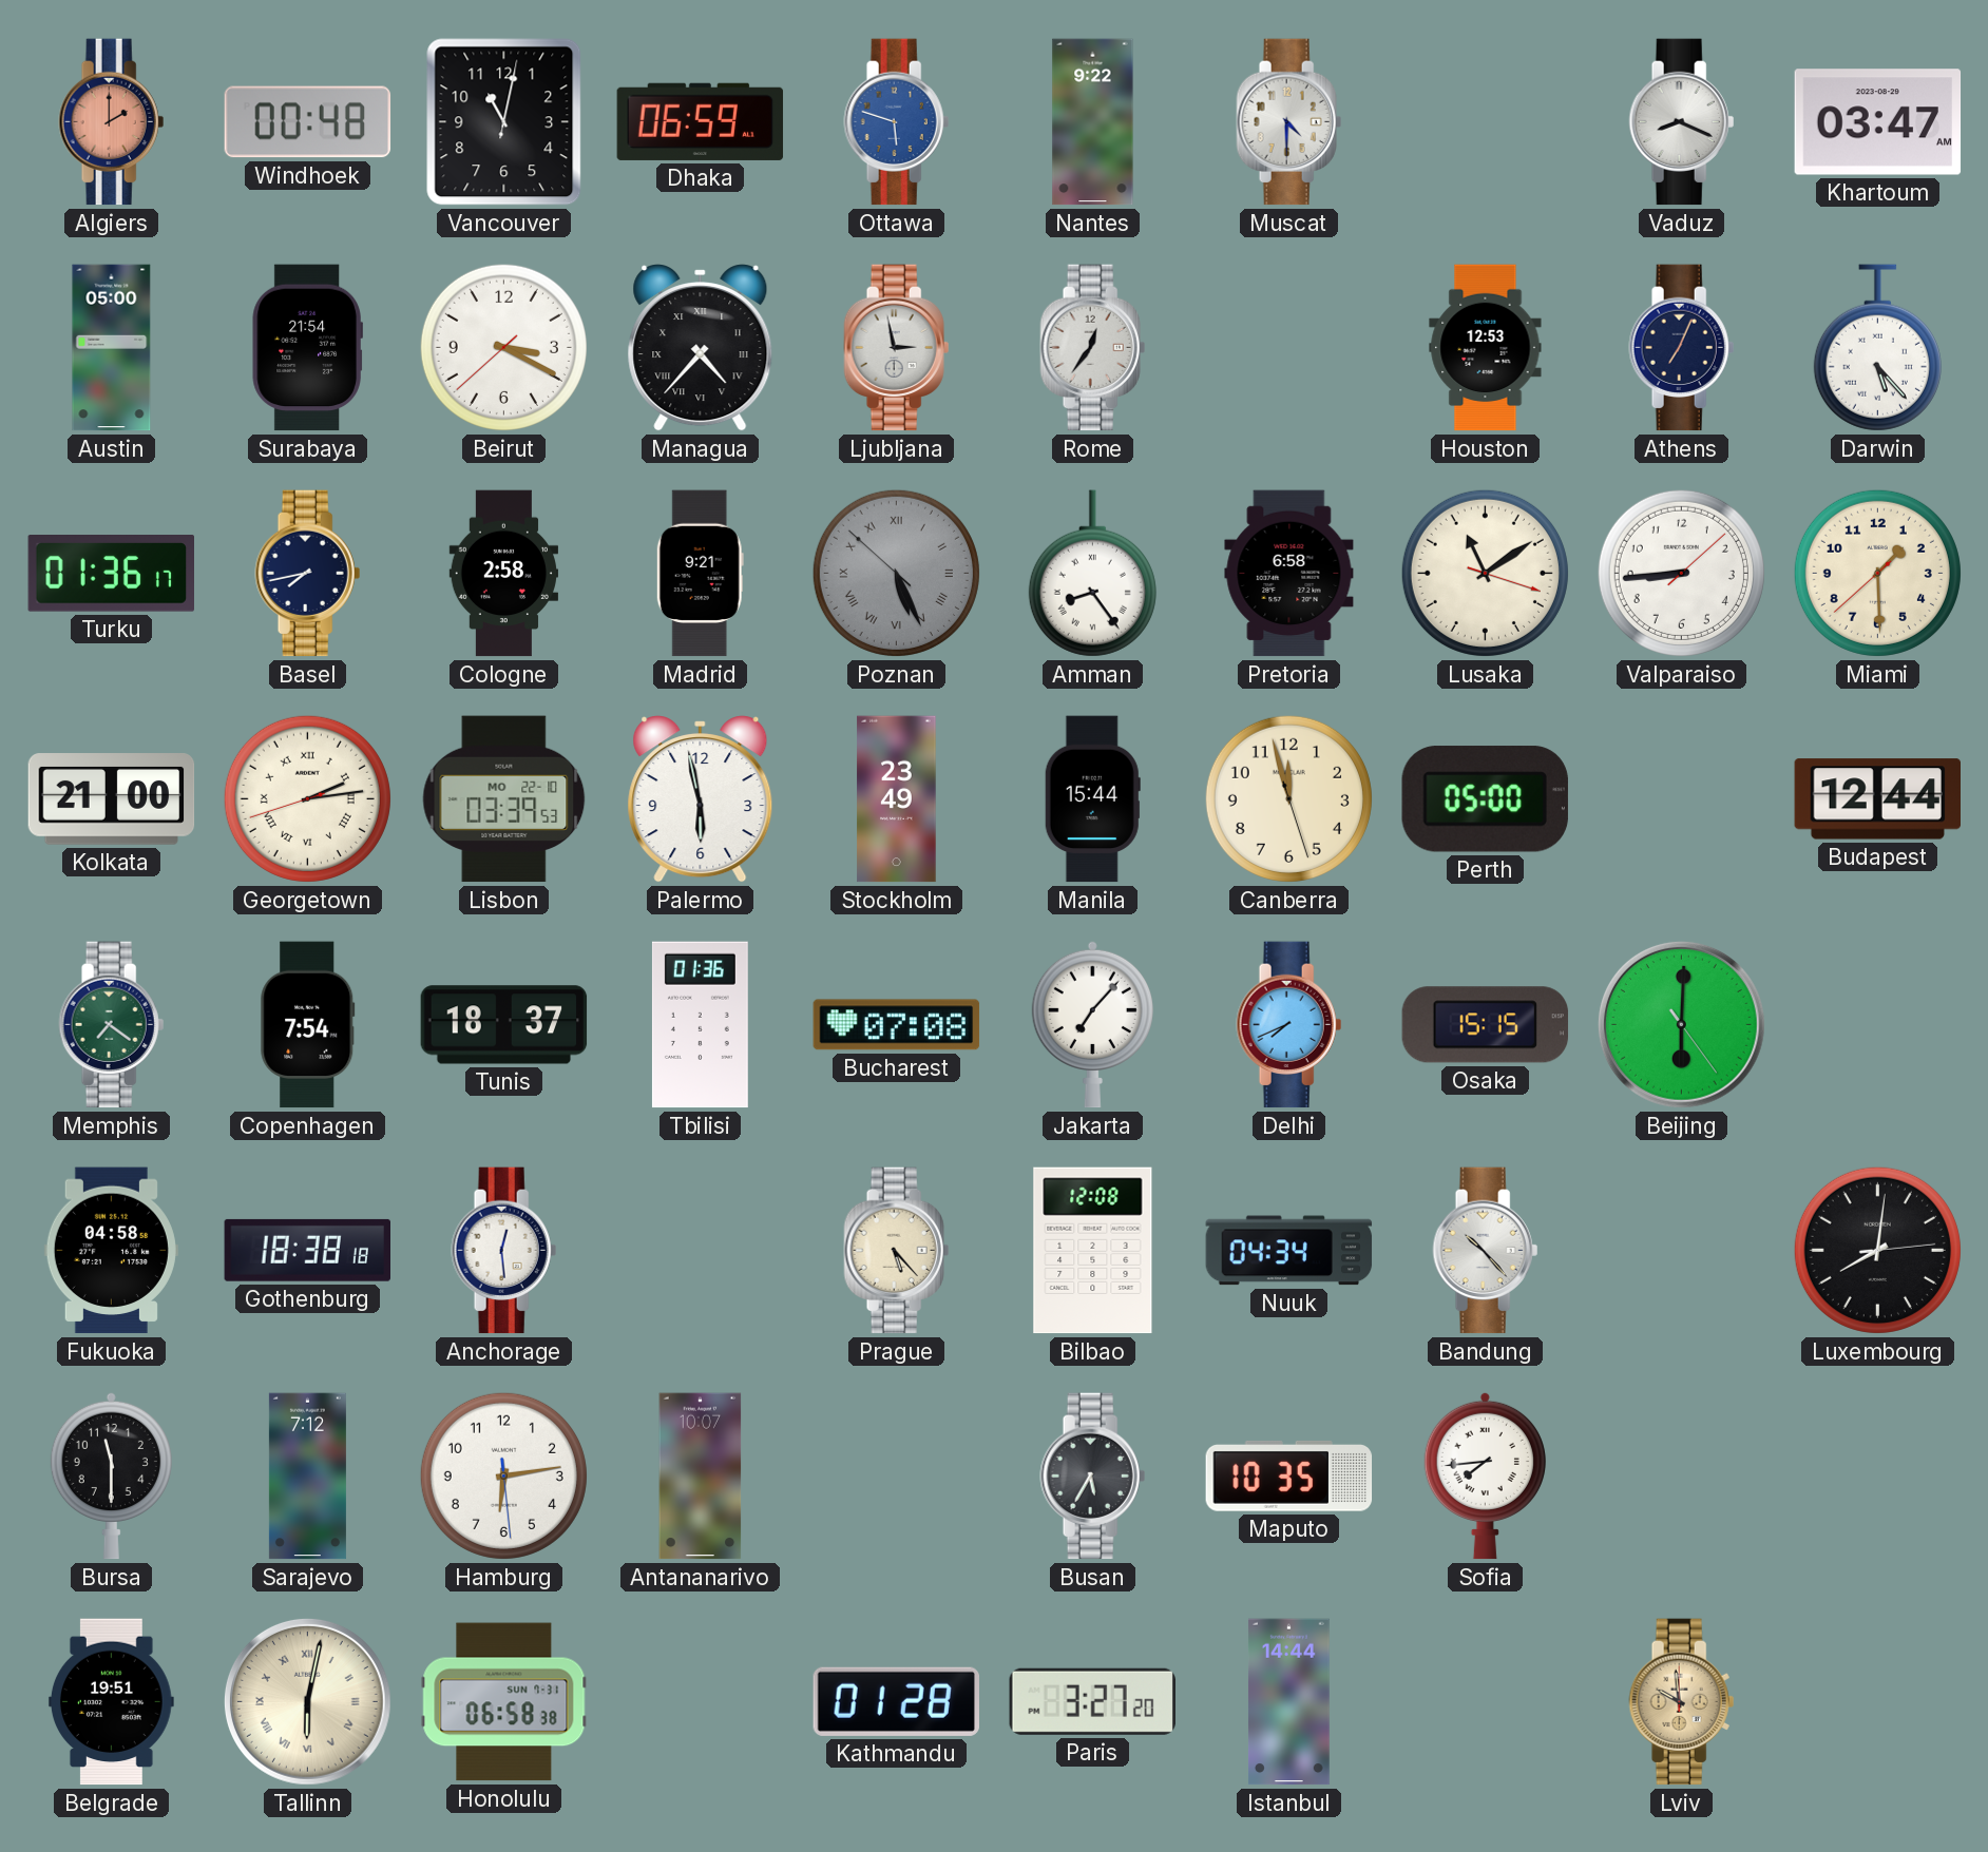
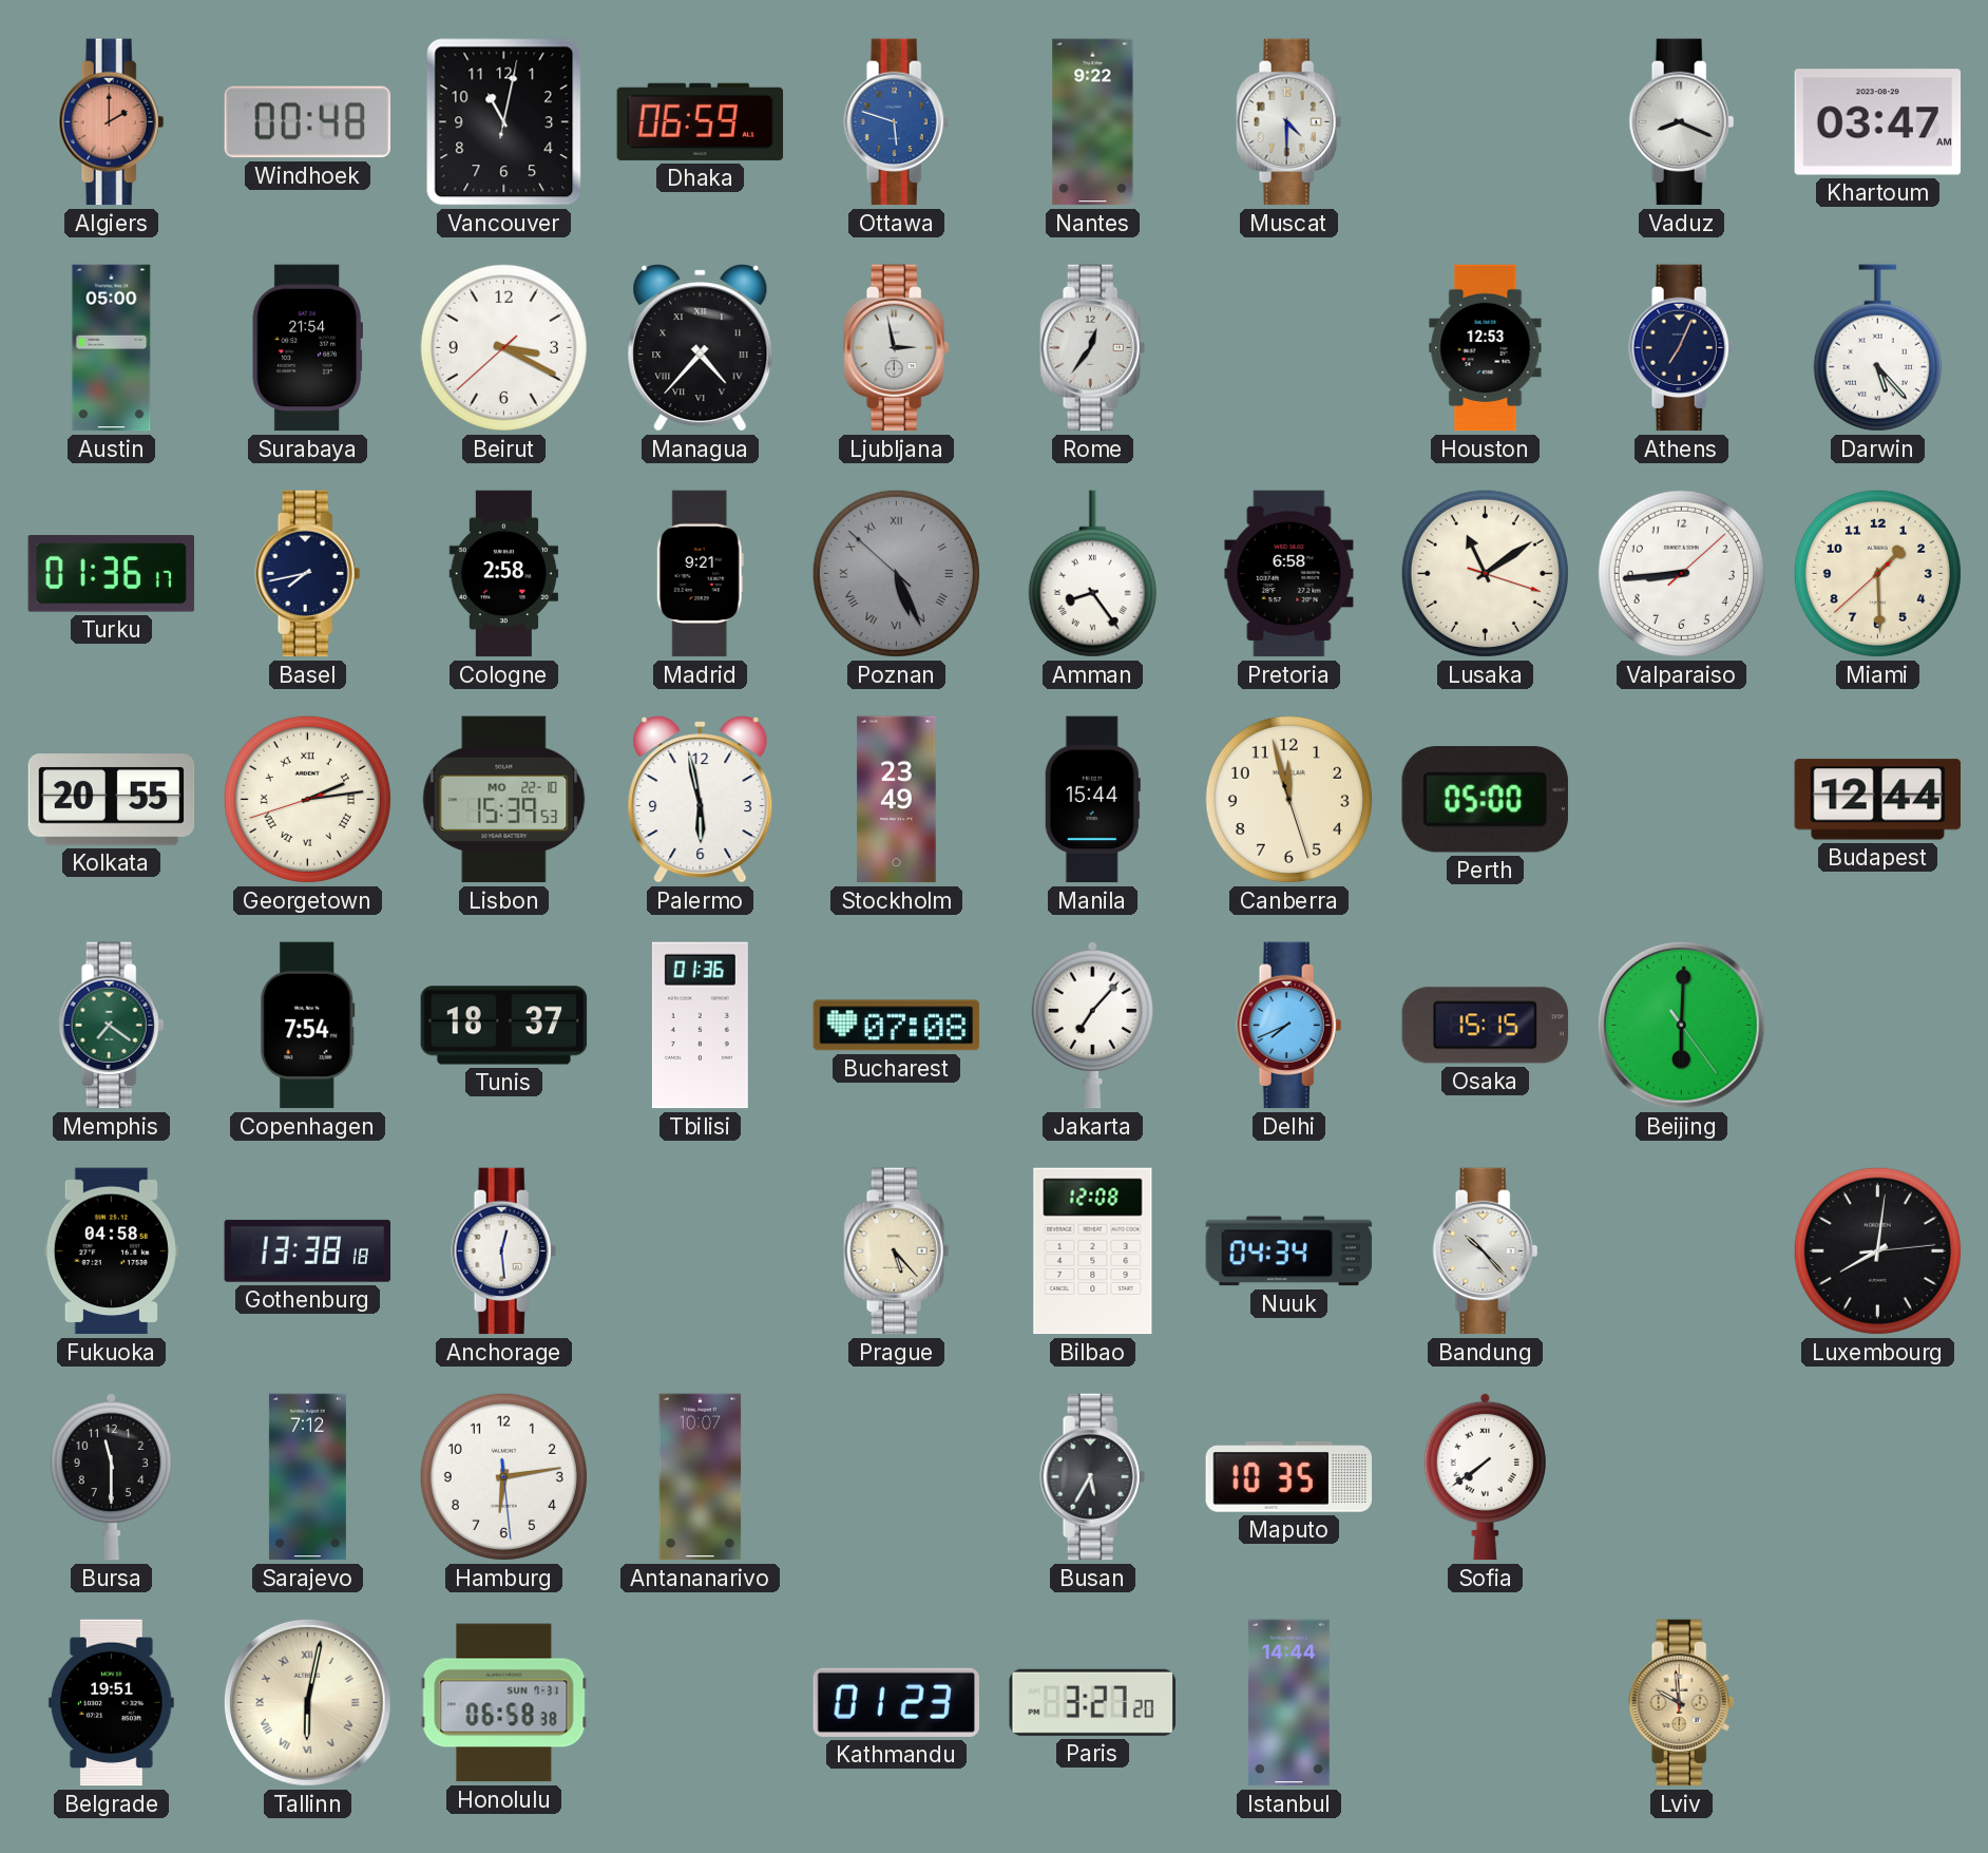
Kolkata: 21:00 -> 20:55
Lisbon: 03:39 -> 15:39
Gothenburg: 18:38 -> 13:38
Sofia: 7:44 -> 7:39
Kathmandu: 01:28 -> 01:23
